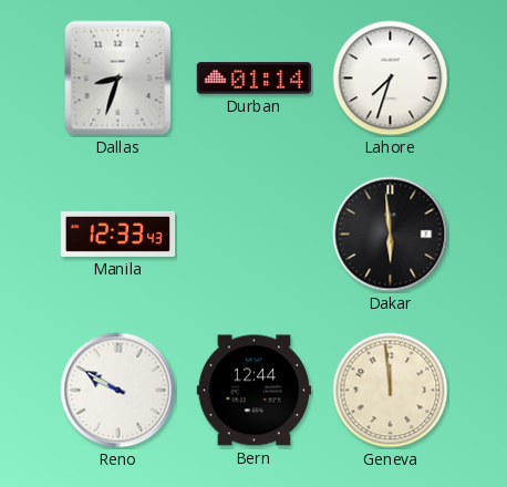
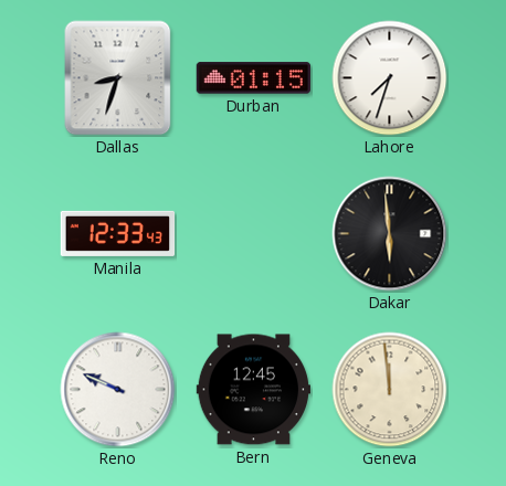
Durban: 01:14 -> 01:15
Reno: 9:50 -> 9:49
Bern: 12:44 -> 12:45
